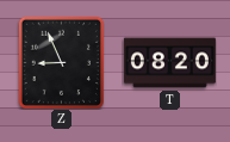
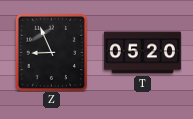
T: 08:20 -> 05:20
